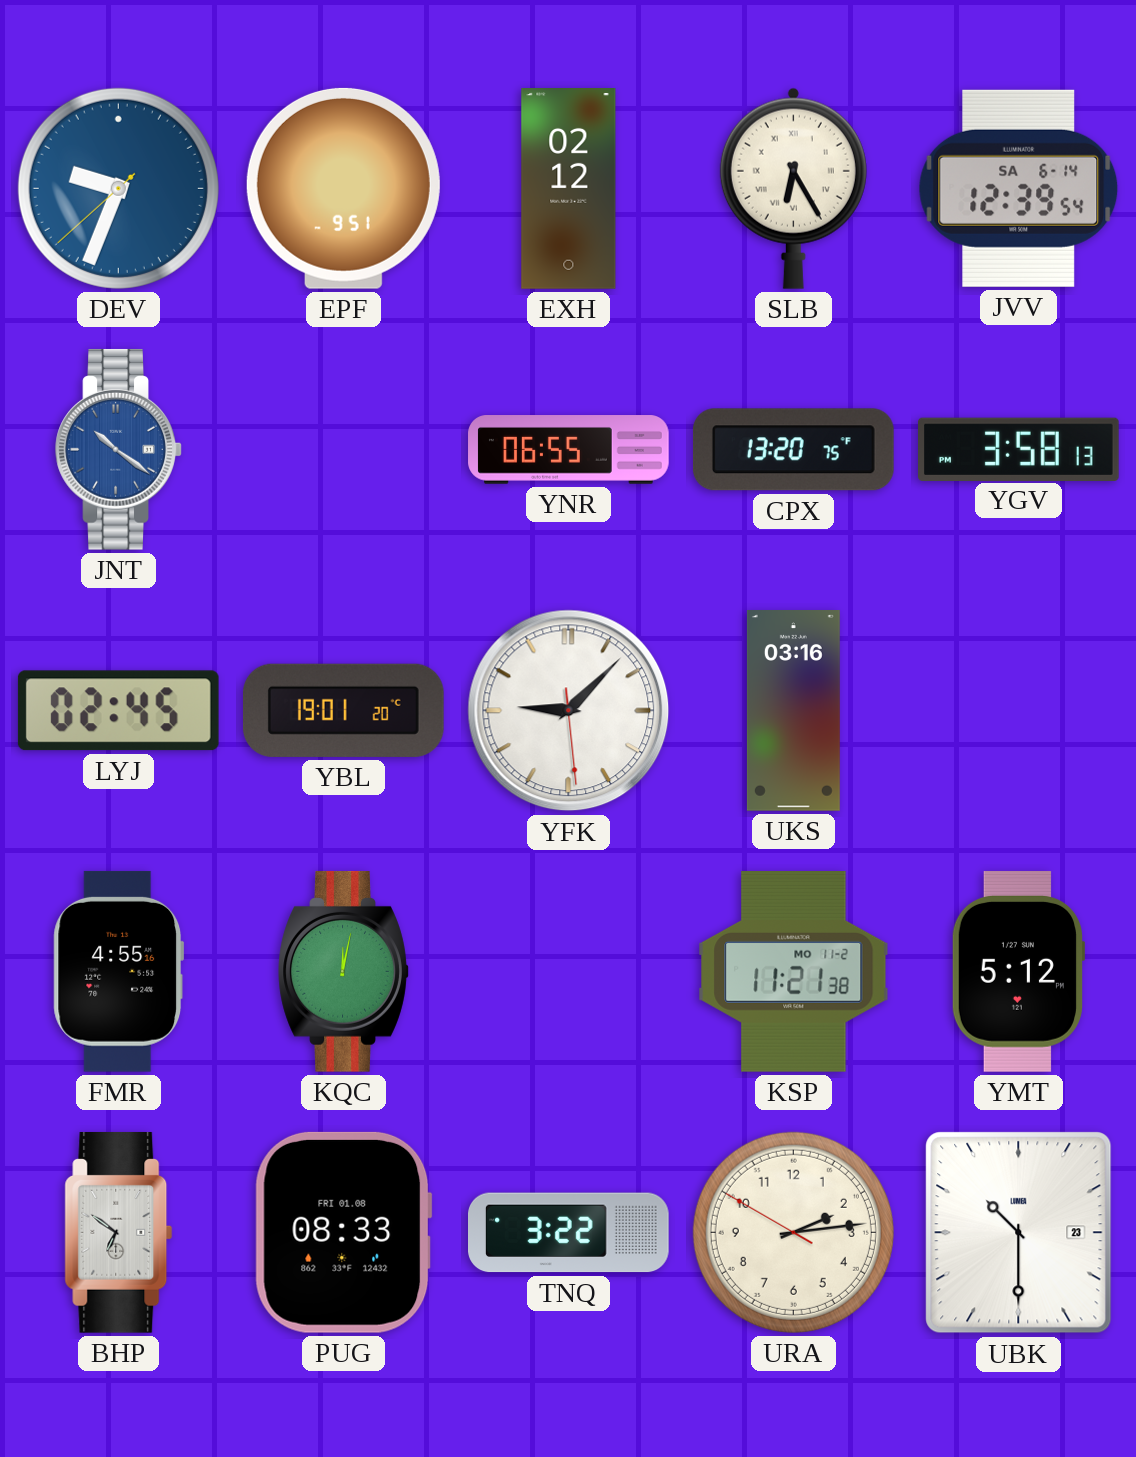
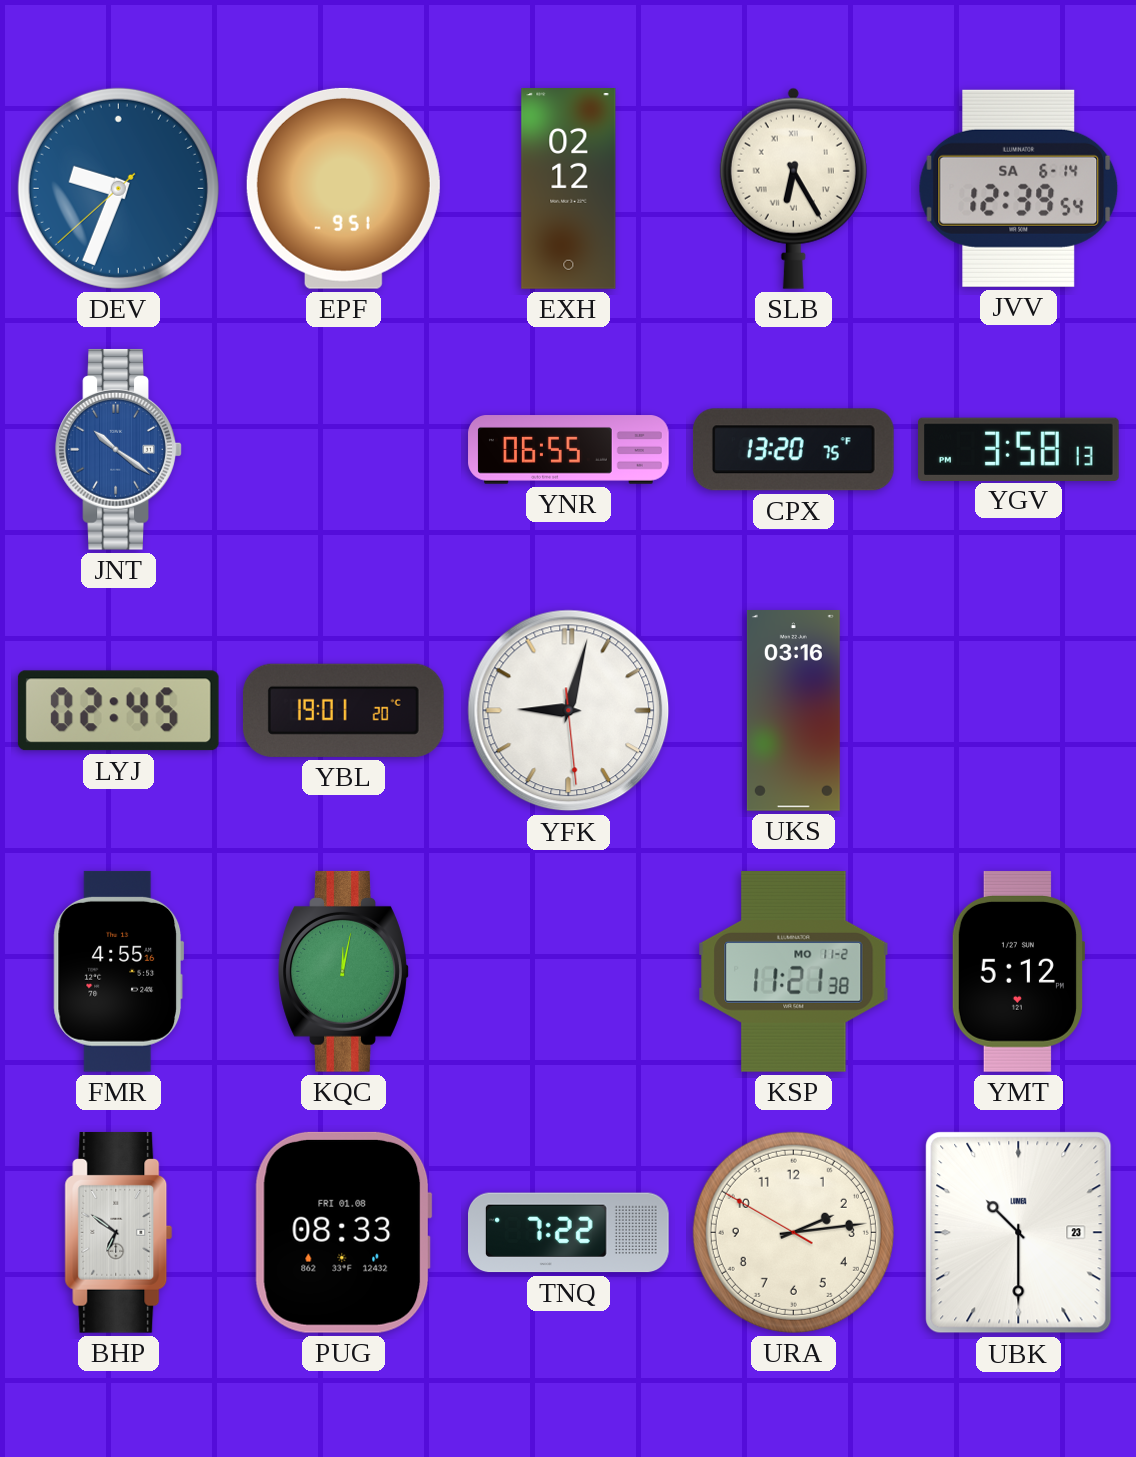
YFK: 9:07 -> 9:02
TNQ: 3:22 -> 7:22
